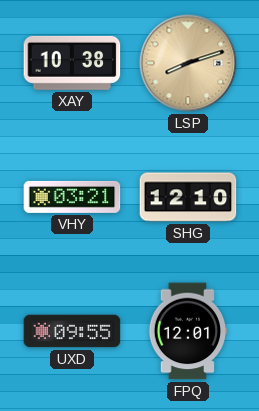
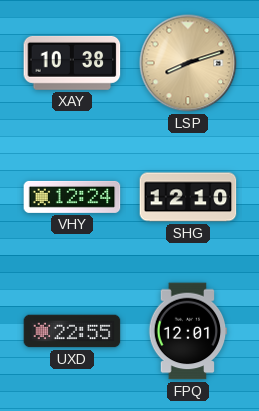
VHY: 03:21 -> 12:24
UXD: 09:55 -> 22:55
